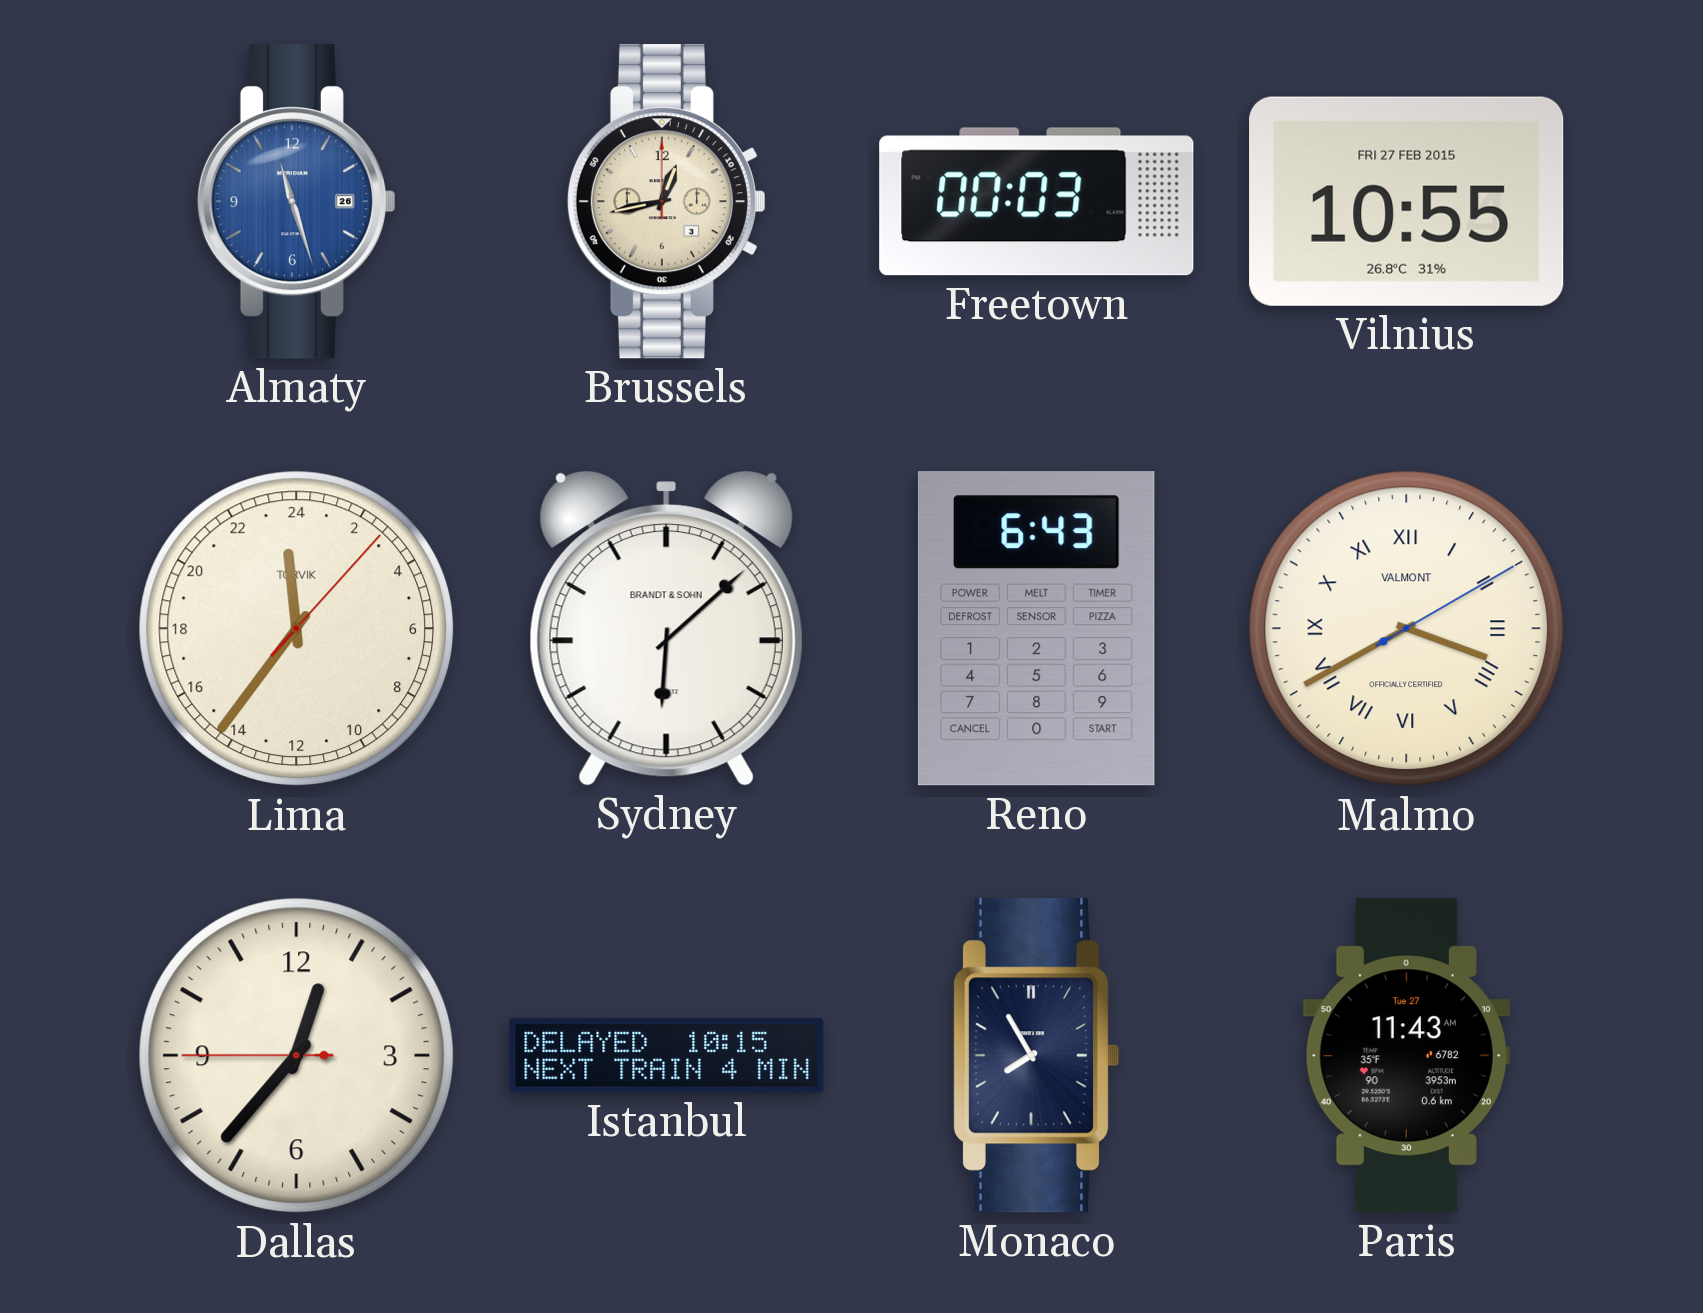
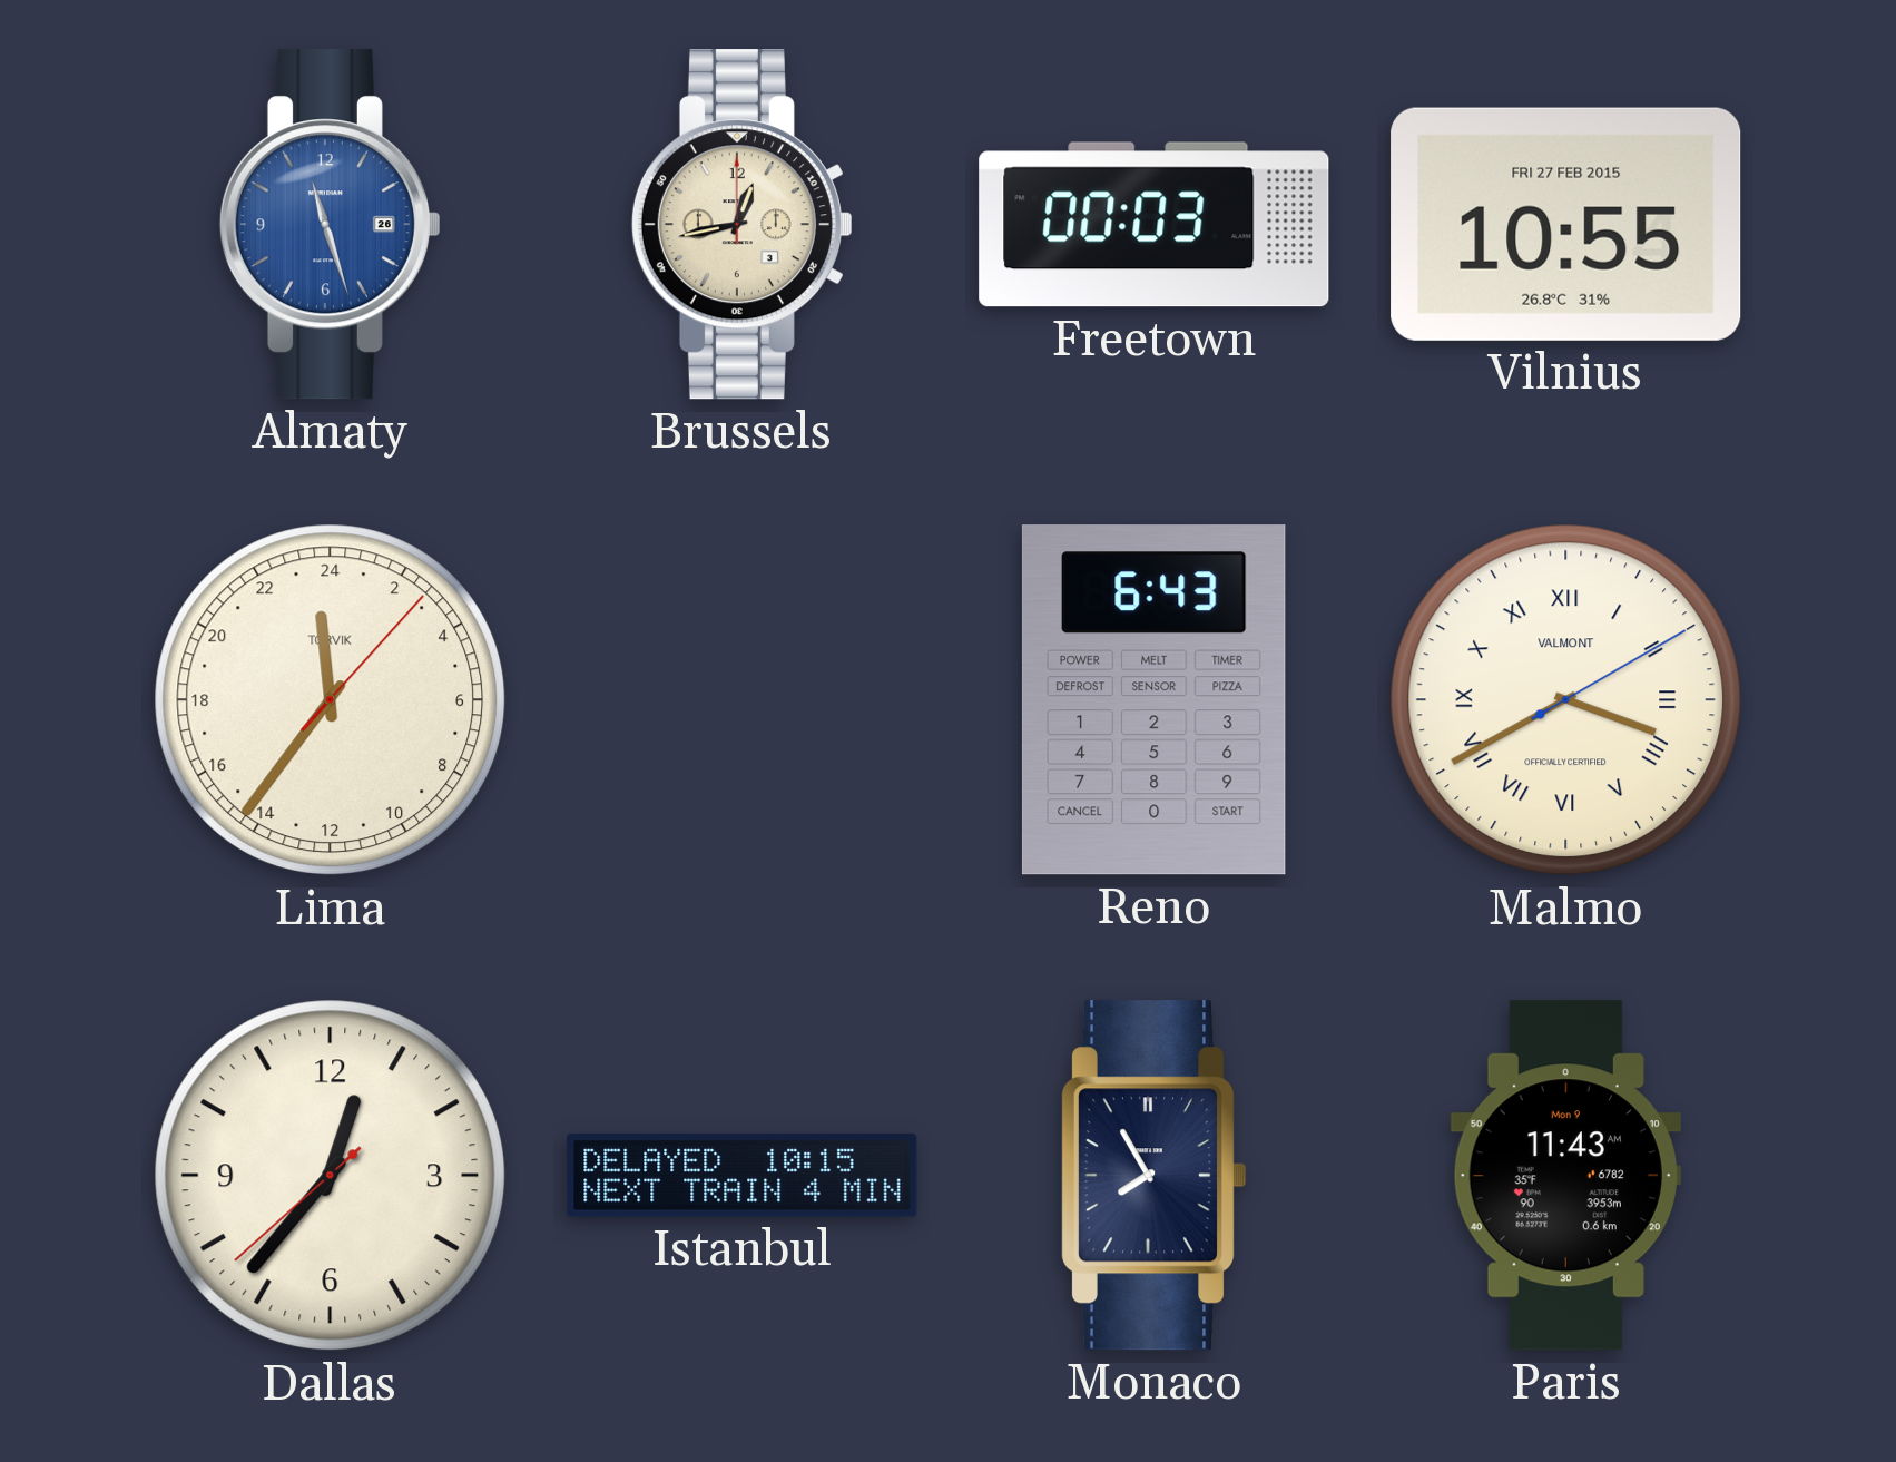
Sydney: 6:08 -> none
Dallas: 12:36:45 -> 12:36:38
Paris date: Tue 27 -> Mon 9
